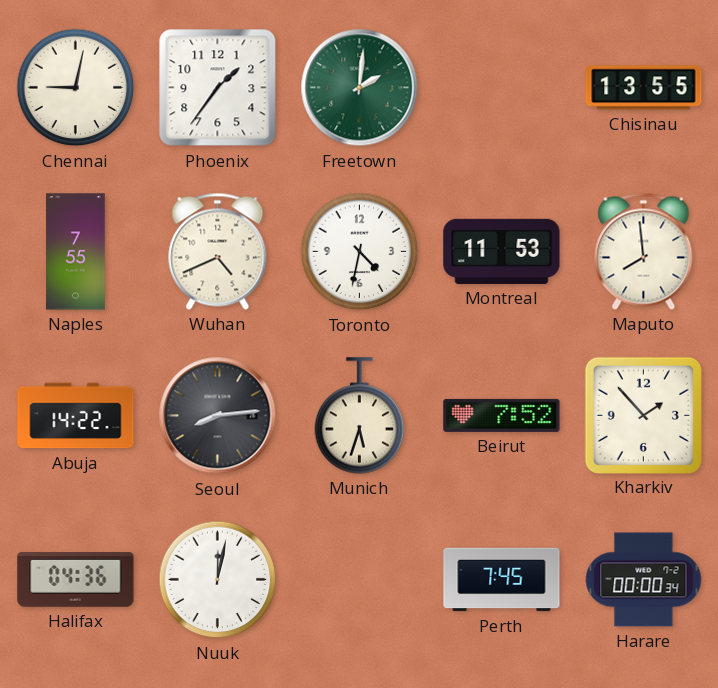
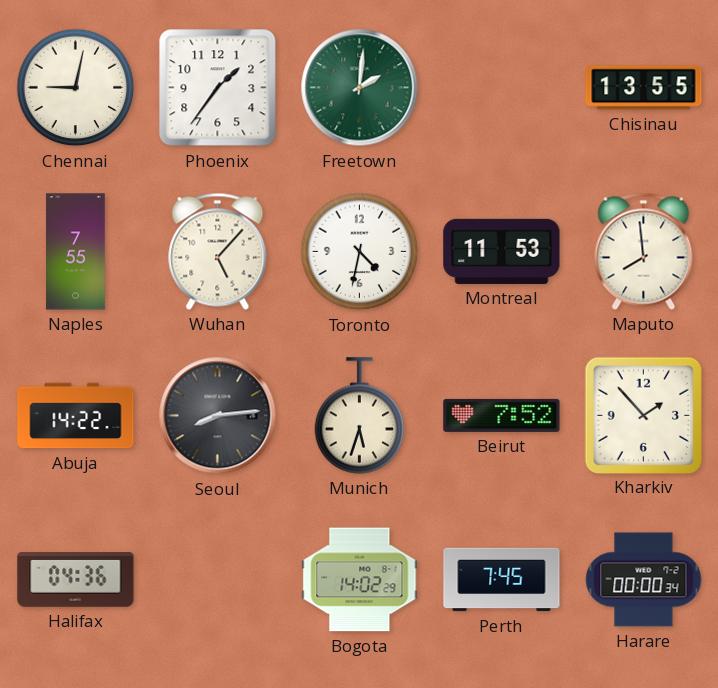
Wuhan: 4:41 -> 5:07
Nuuk: 12:02 -> none
Bogota: none -> 14:02
